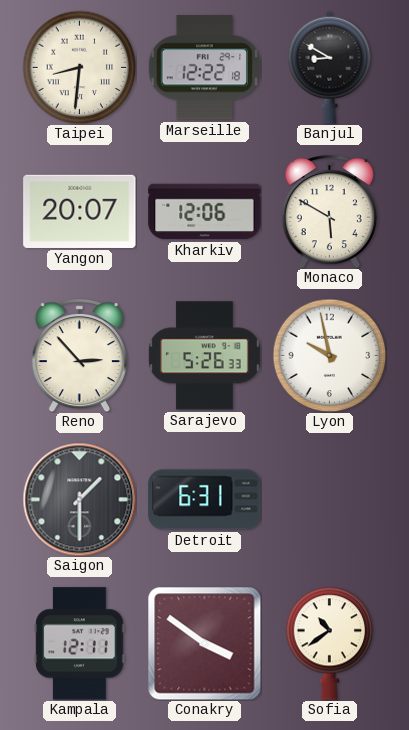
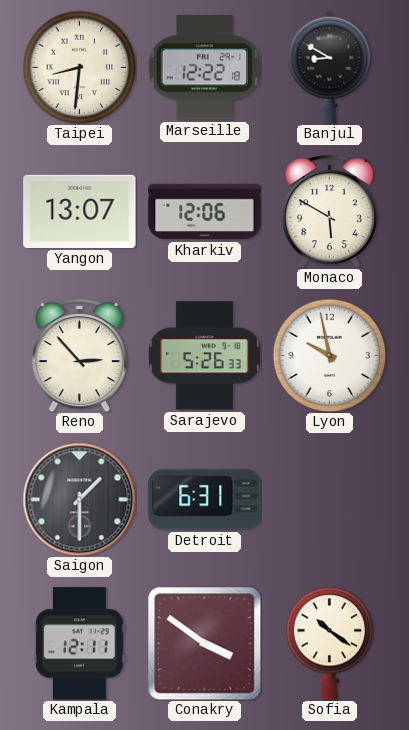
Yangon: 20:07 -> 13:07
Sofia: 10:39 -> 10:21
